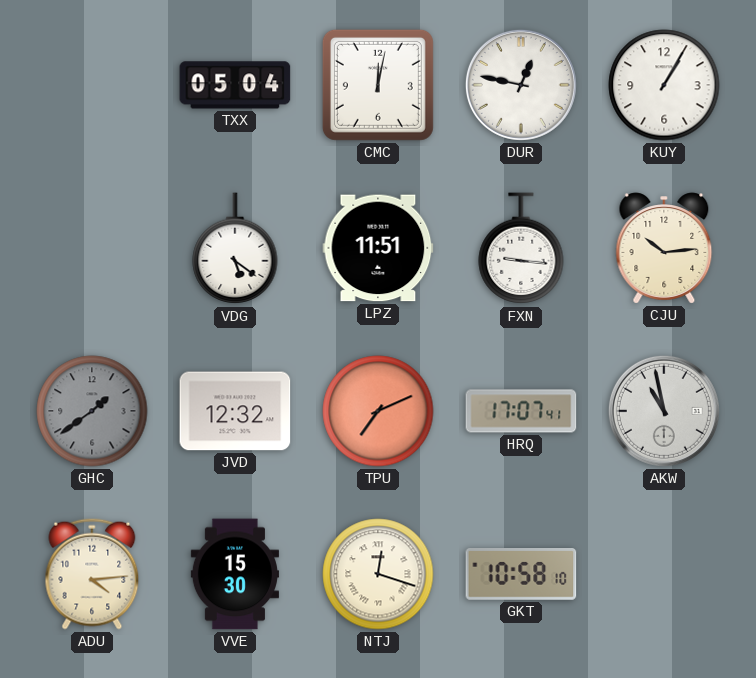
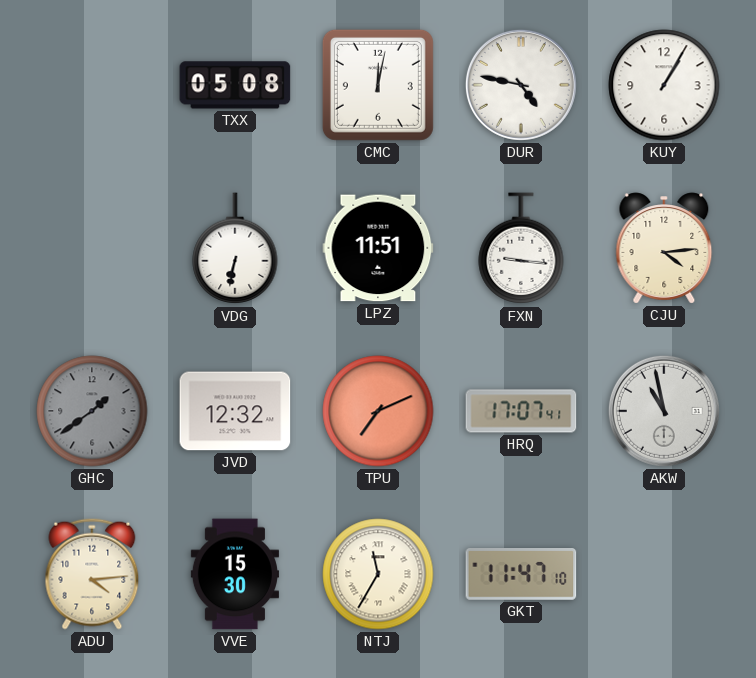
TXX: 05:04 -> 05:08
DUR: 12:47 -> 4:47
VDG: 5:21 -> 6:32
CJU: 10:14 -> 4:14
NTJ: 12:18 -> 11:35
GKT: 10:58 -> 11:47
